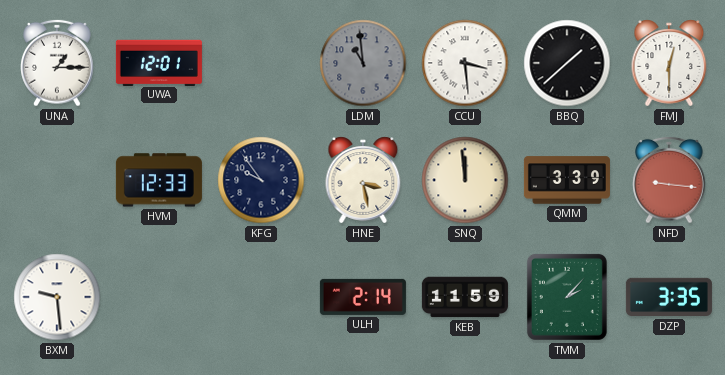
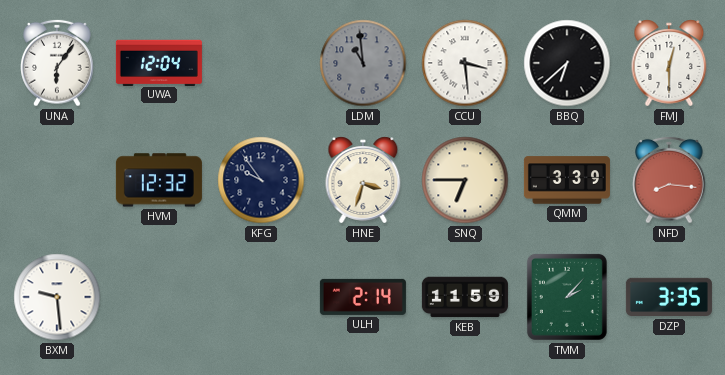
UNA: 1:15 -> 6:06
UWA: 12:01 -> 12:04
BBQ: 1:38 -> 6:38
HVM: 12:33 -> 12:32
HNE: 3:28 -> 3:33
SNQ: 11:59 -> 6:45
NFD: 9:16 -> 8:16
